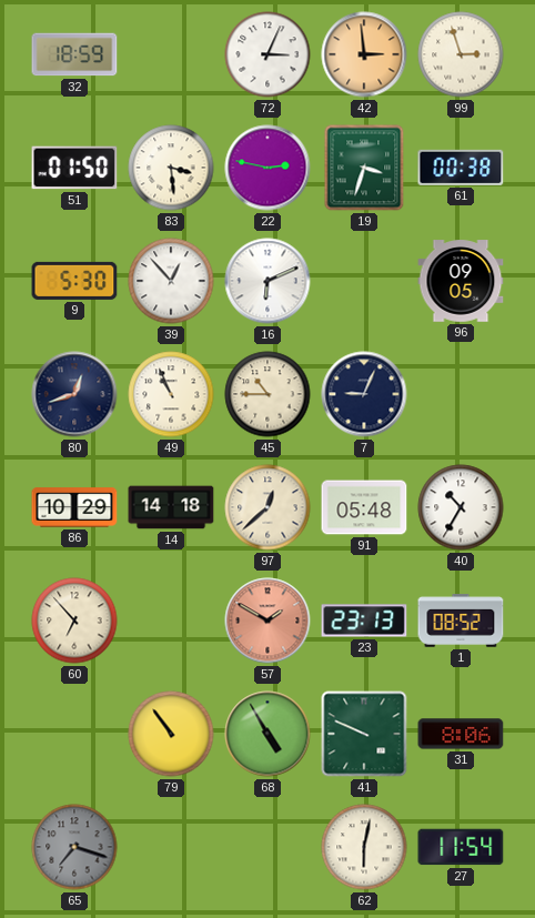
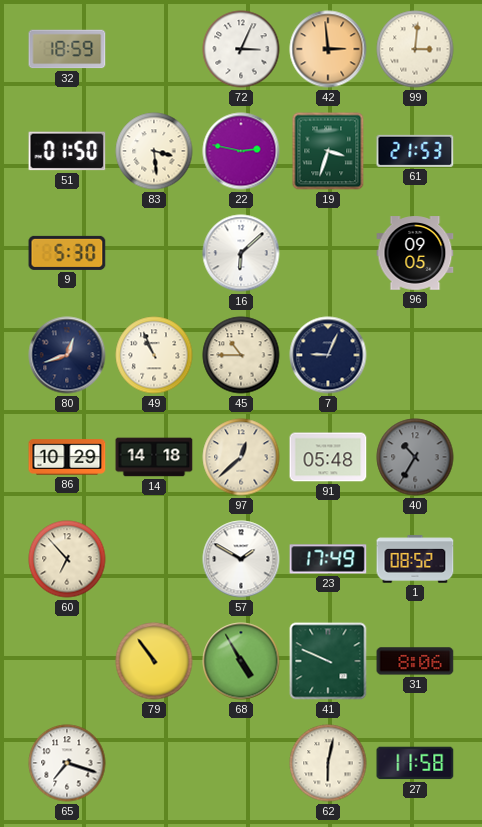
99: 2:57 -> 3:01
61: 00:38 -> 21:53
39: 12:53 -> none
16: 6:11 -> 6:08
40 dial: white -> grey
57 dial: salmon -> white
23: 23:13 -> 17:49
65 dial: grey -> white
27: 11:54 -> 11:58
